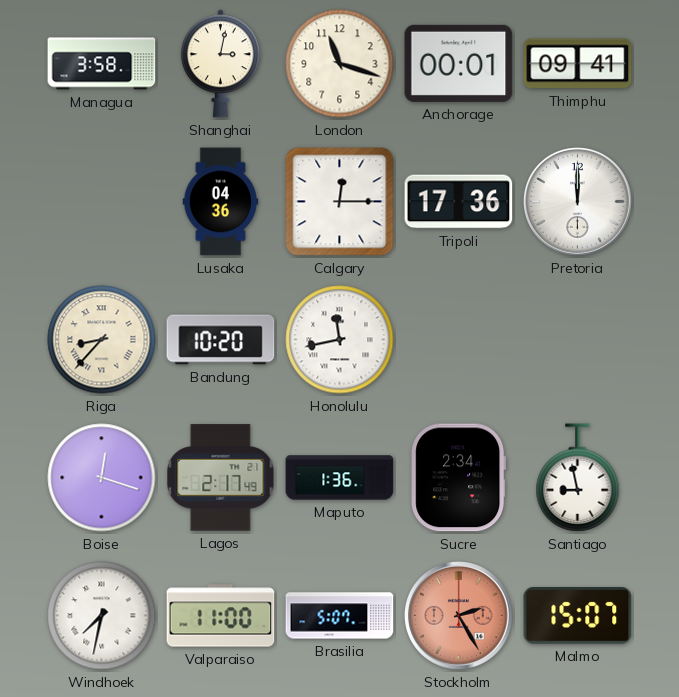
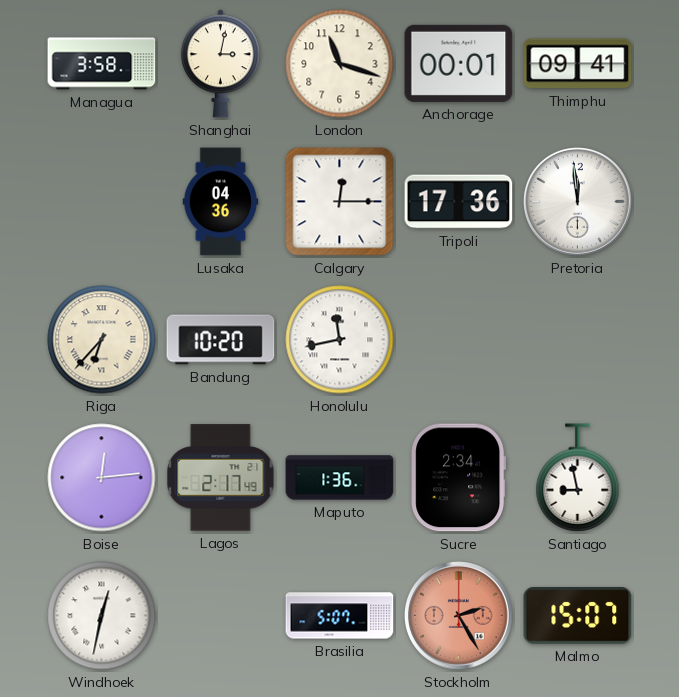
Pretoria: 12:00 -> 11:59
Riga: 8:37 -> 6:37
Boise: 12:18 -> 12:14
Windhoek: 7:32 -> 12:32
Valparaiso: 11:00 -> none
